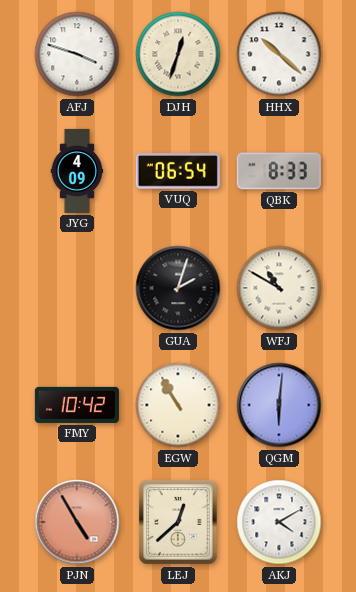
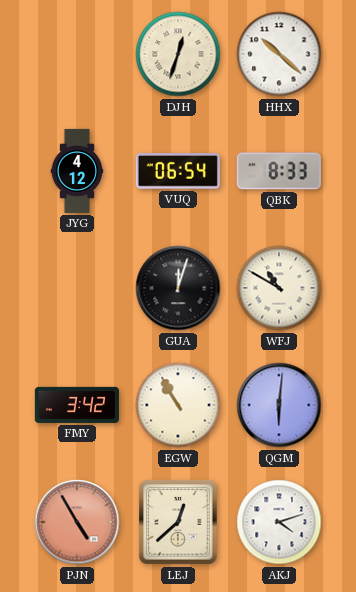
AFJ: 3:48 -> none
JYG: 4:09 -> 4:12
GUA: 2:03 -> 12:03
FMY: 10:42 -> 3:42
AKJ: 4:10 -> 4:12
